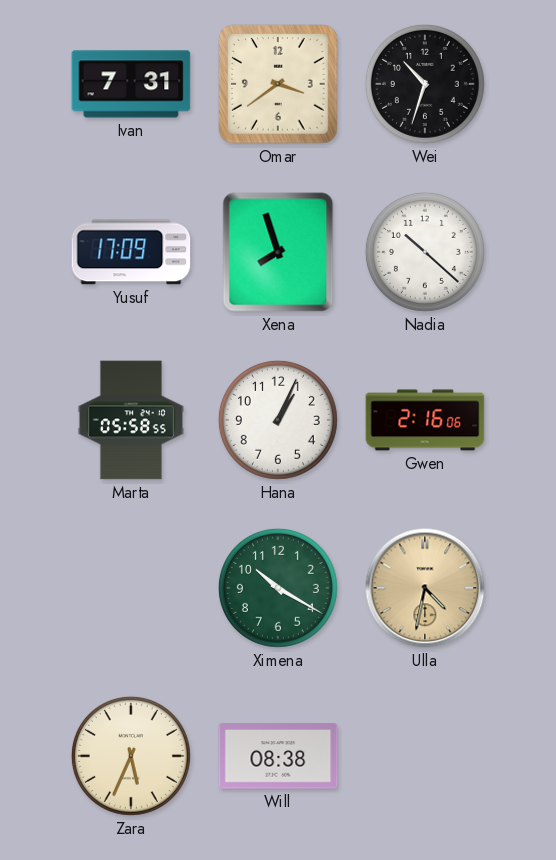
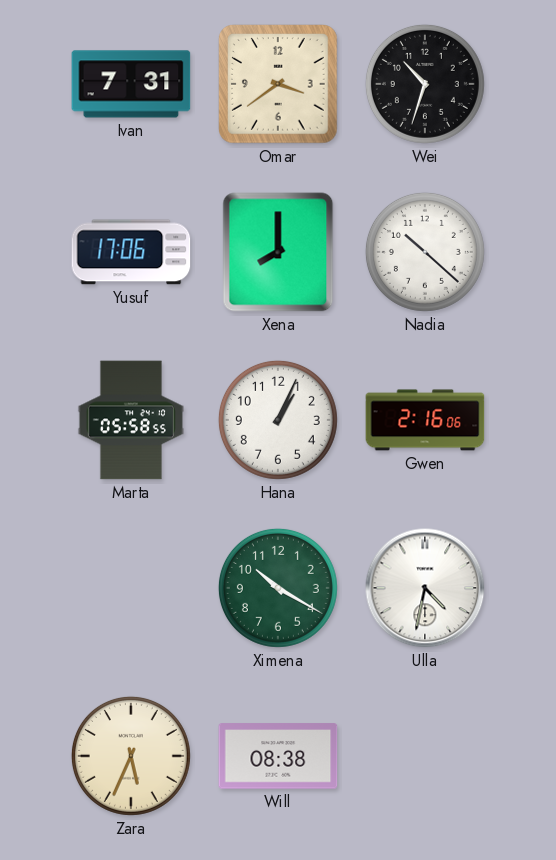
Yusuf: 17:09 -> 17:06
Xena: 7:57 -> 8:00
Ulla dial: champagne -> white
